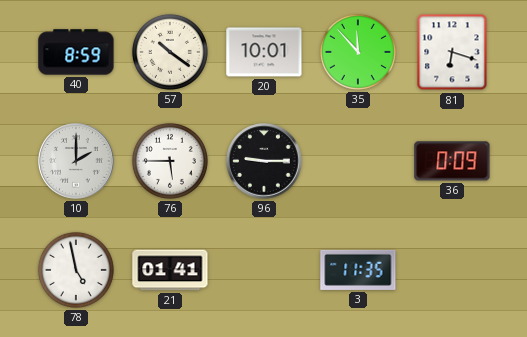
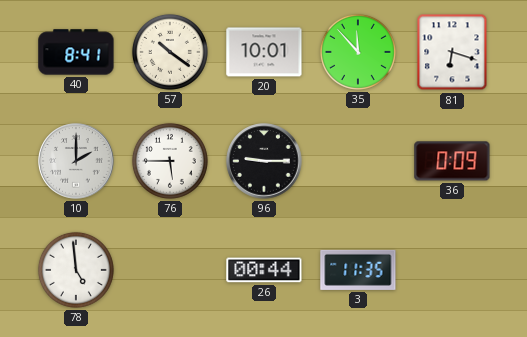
40: 8:59 -> 8:41
78: 4:58 -> 4:59
21: 01:41 -> none
26: none -> 00:44
